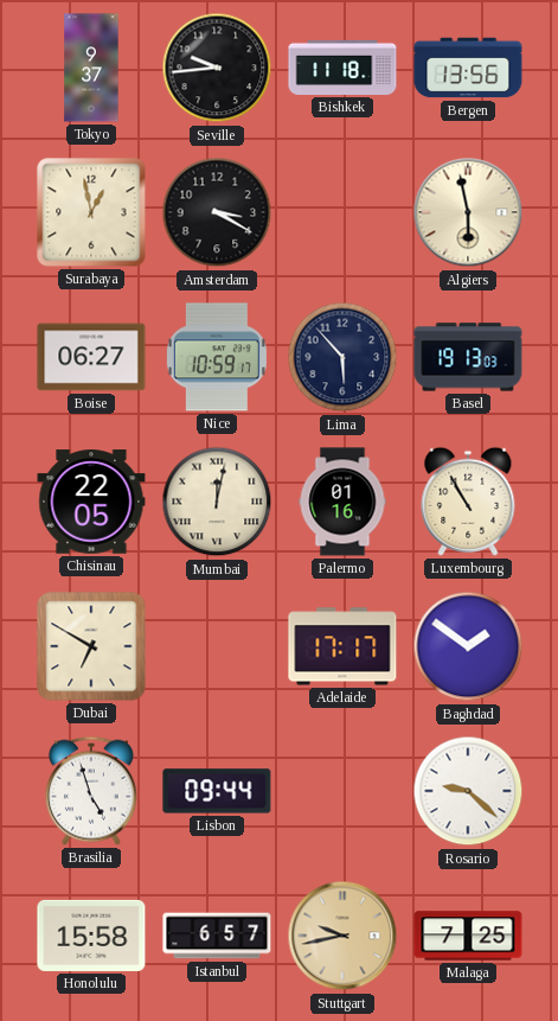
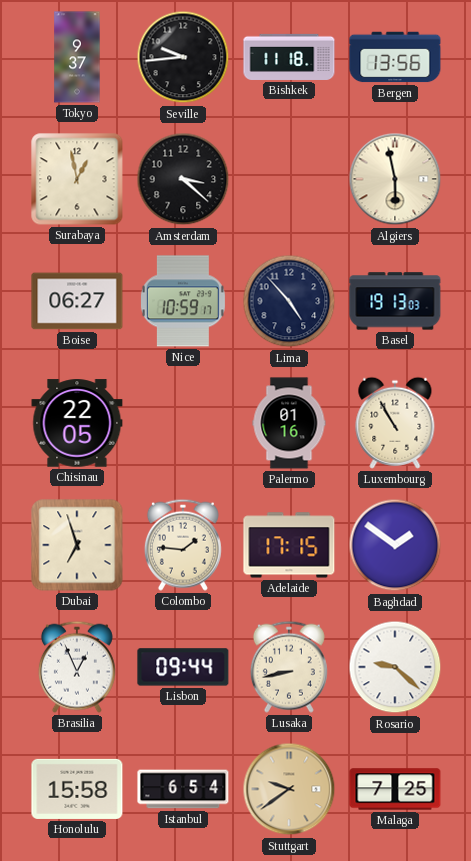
Amsterdam: 3:20 -> 3:22
Lima: 5:53 -> 4:53
Mumbai: 12:02 -> none
Dubai: 6:50 -> 6:57
Colombo: none -> 1:46
Adelaide: 17:17 -> 17:15
Brasilia: 4:57 -> 12:56
Lusaka: none -> 8:43
Istanbul: 6:57 -> 6:54
Stuttgart: 9:43 -> 9:39
